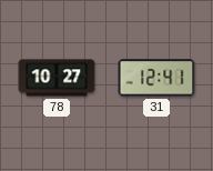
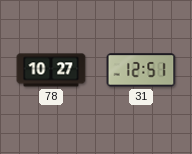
31: 12:41 -> 12:51
